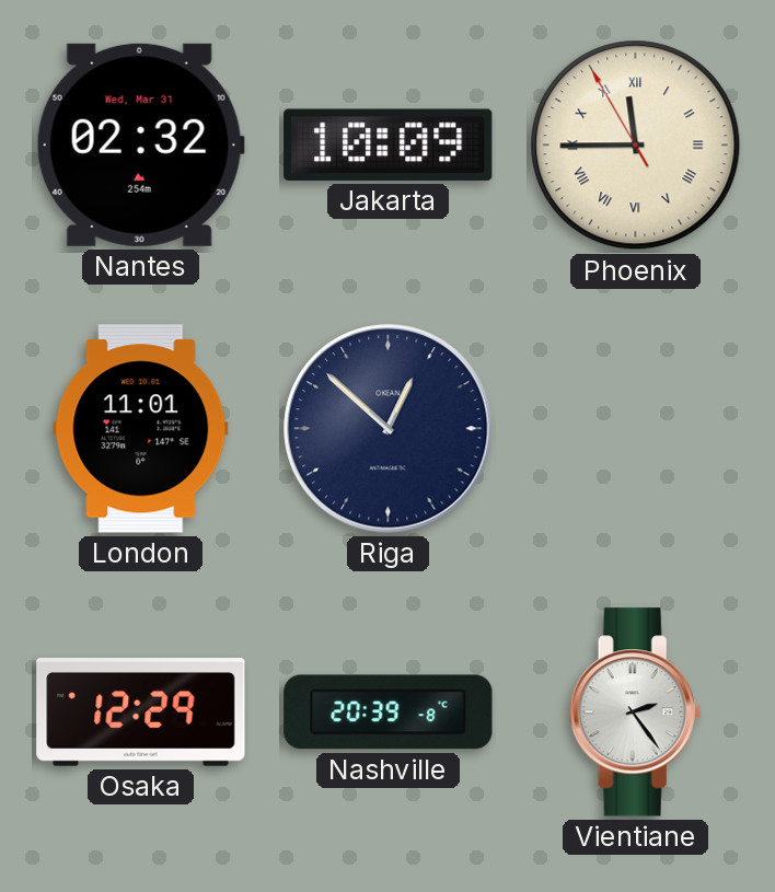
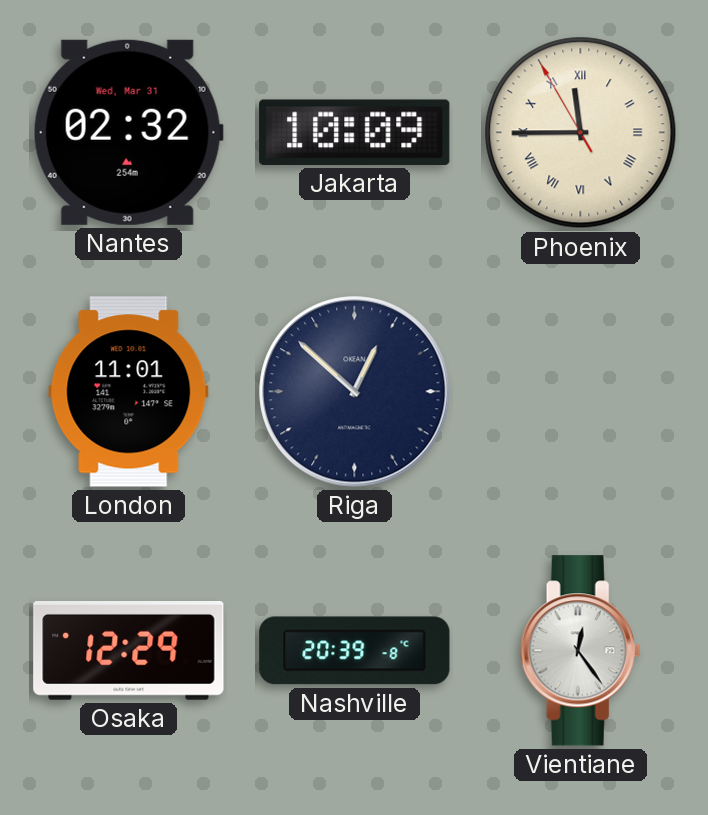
Vientiane: 2:24 -> 12:24
